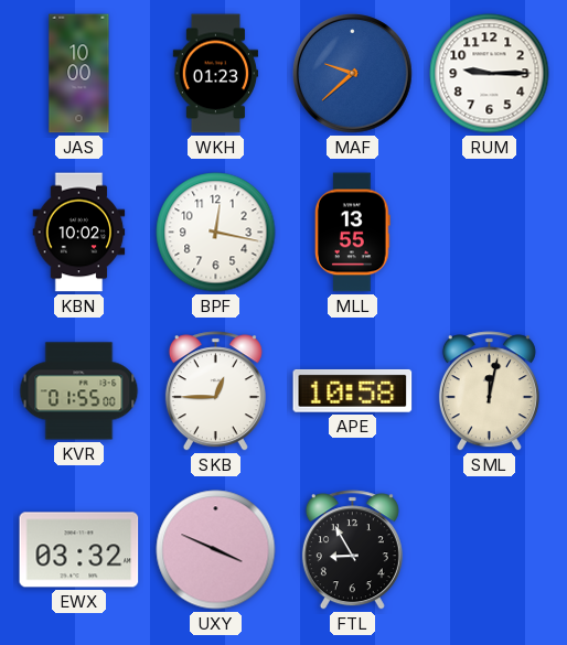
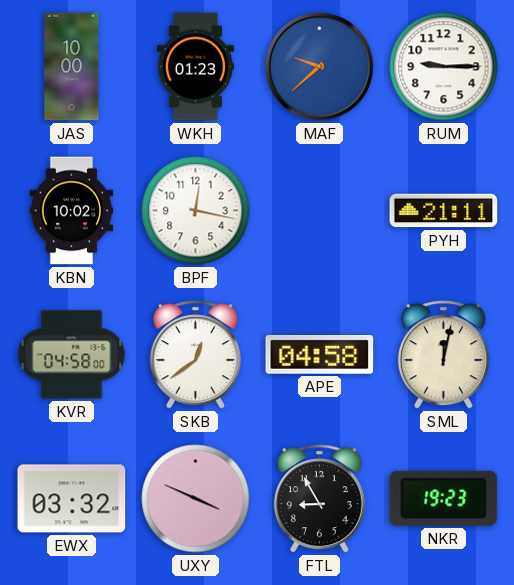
MLL: 13:55 -> none
PYH: none -> 21:11
KVR: 01:55 -> 04:58
SKB: 12:45 -> 12:39
APE: 10:58 -> 04:58
NKR: none -> 19:23
